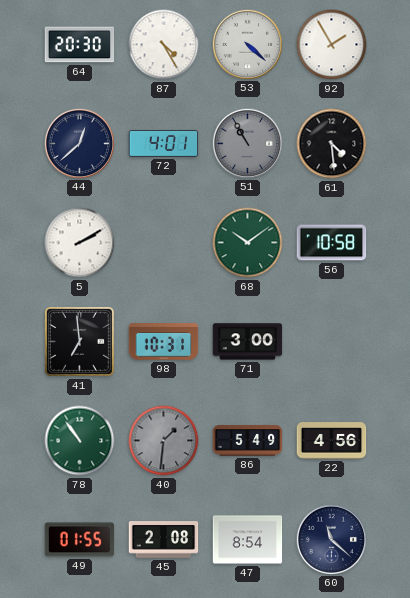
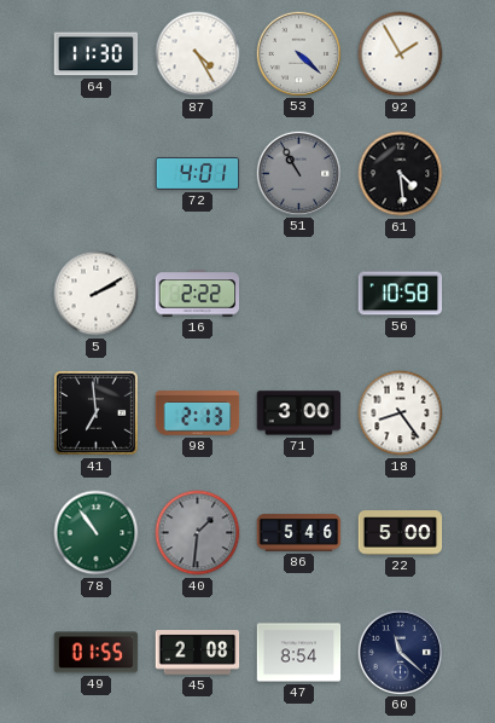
64: 20:30 -> 11:30
44: 12:38 -> none
16: none -> 2:22
68: 10:09 -> none
98: 10:31 -> 2:13
18: none -> 8:24
86: 5:49 -> 5:46
22: 4:56 -> 5:00
